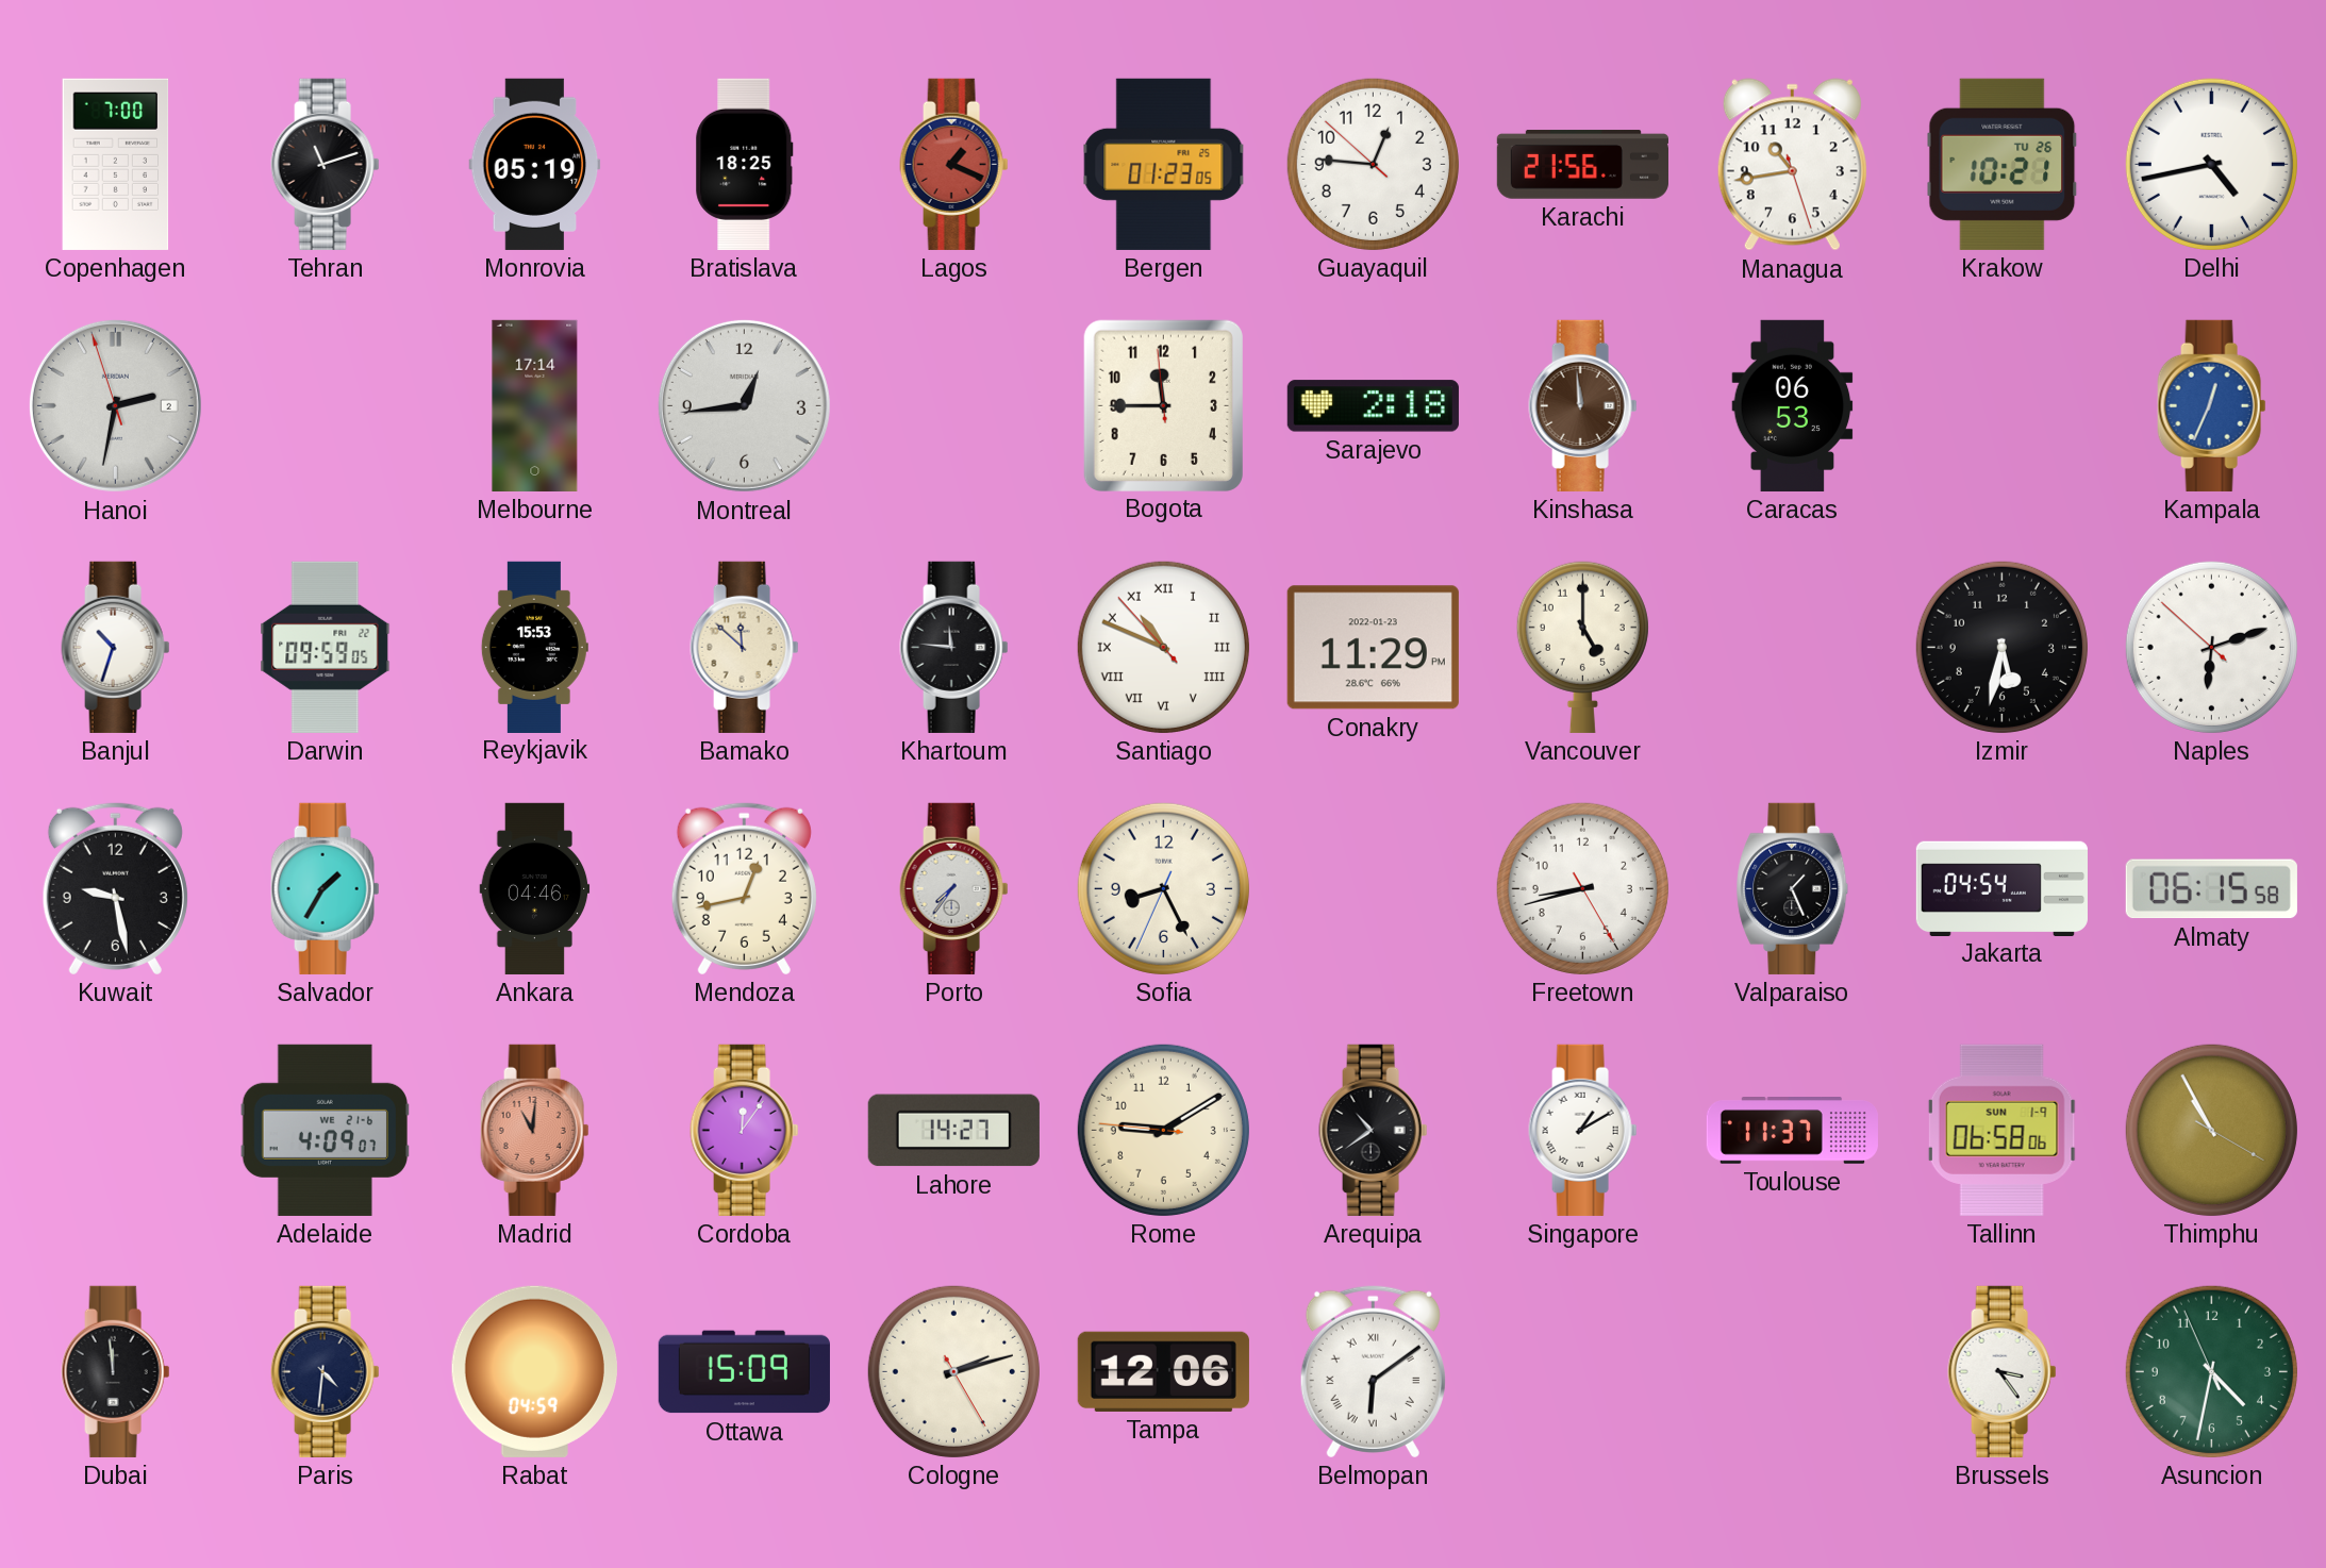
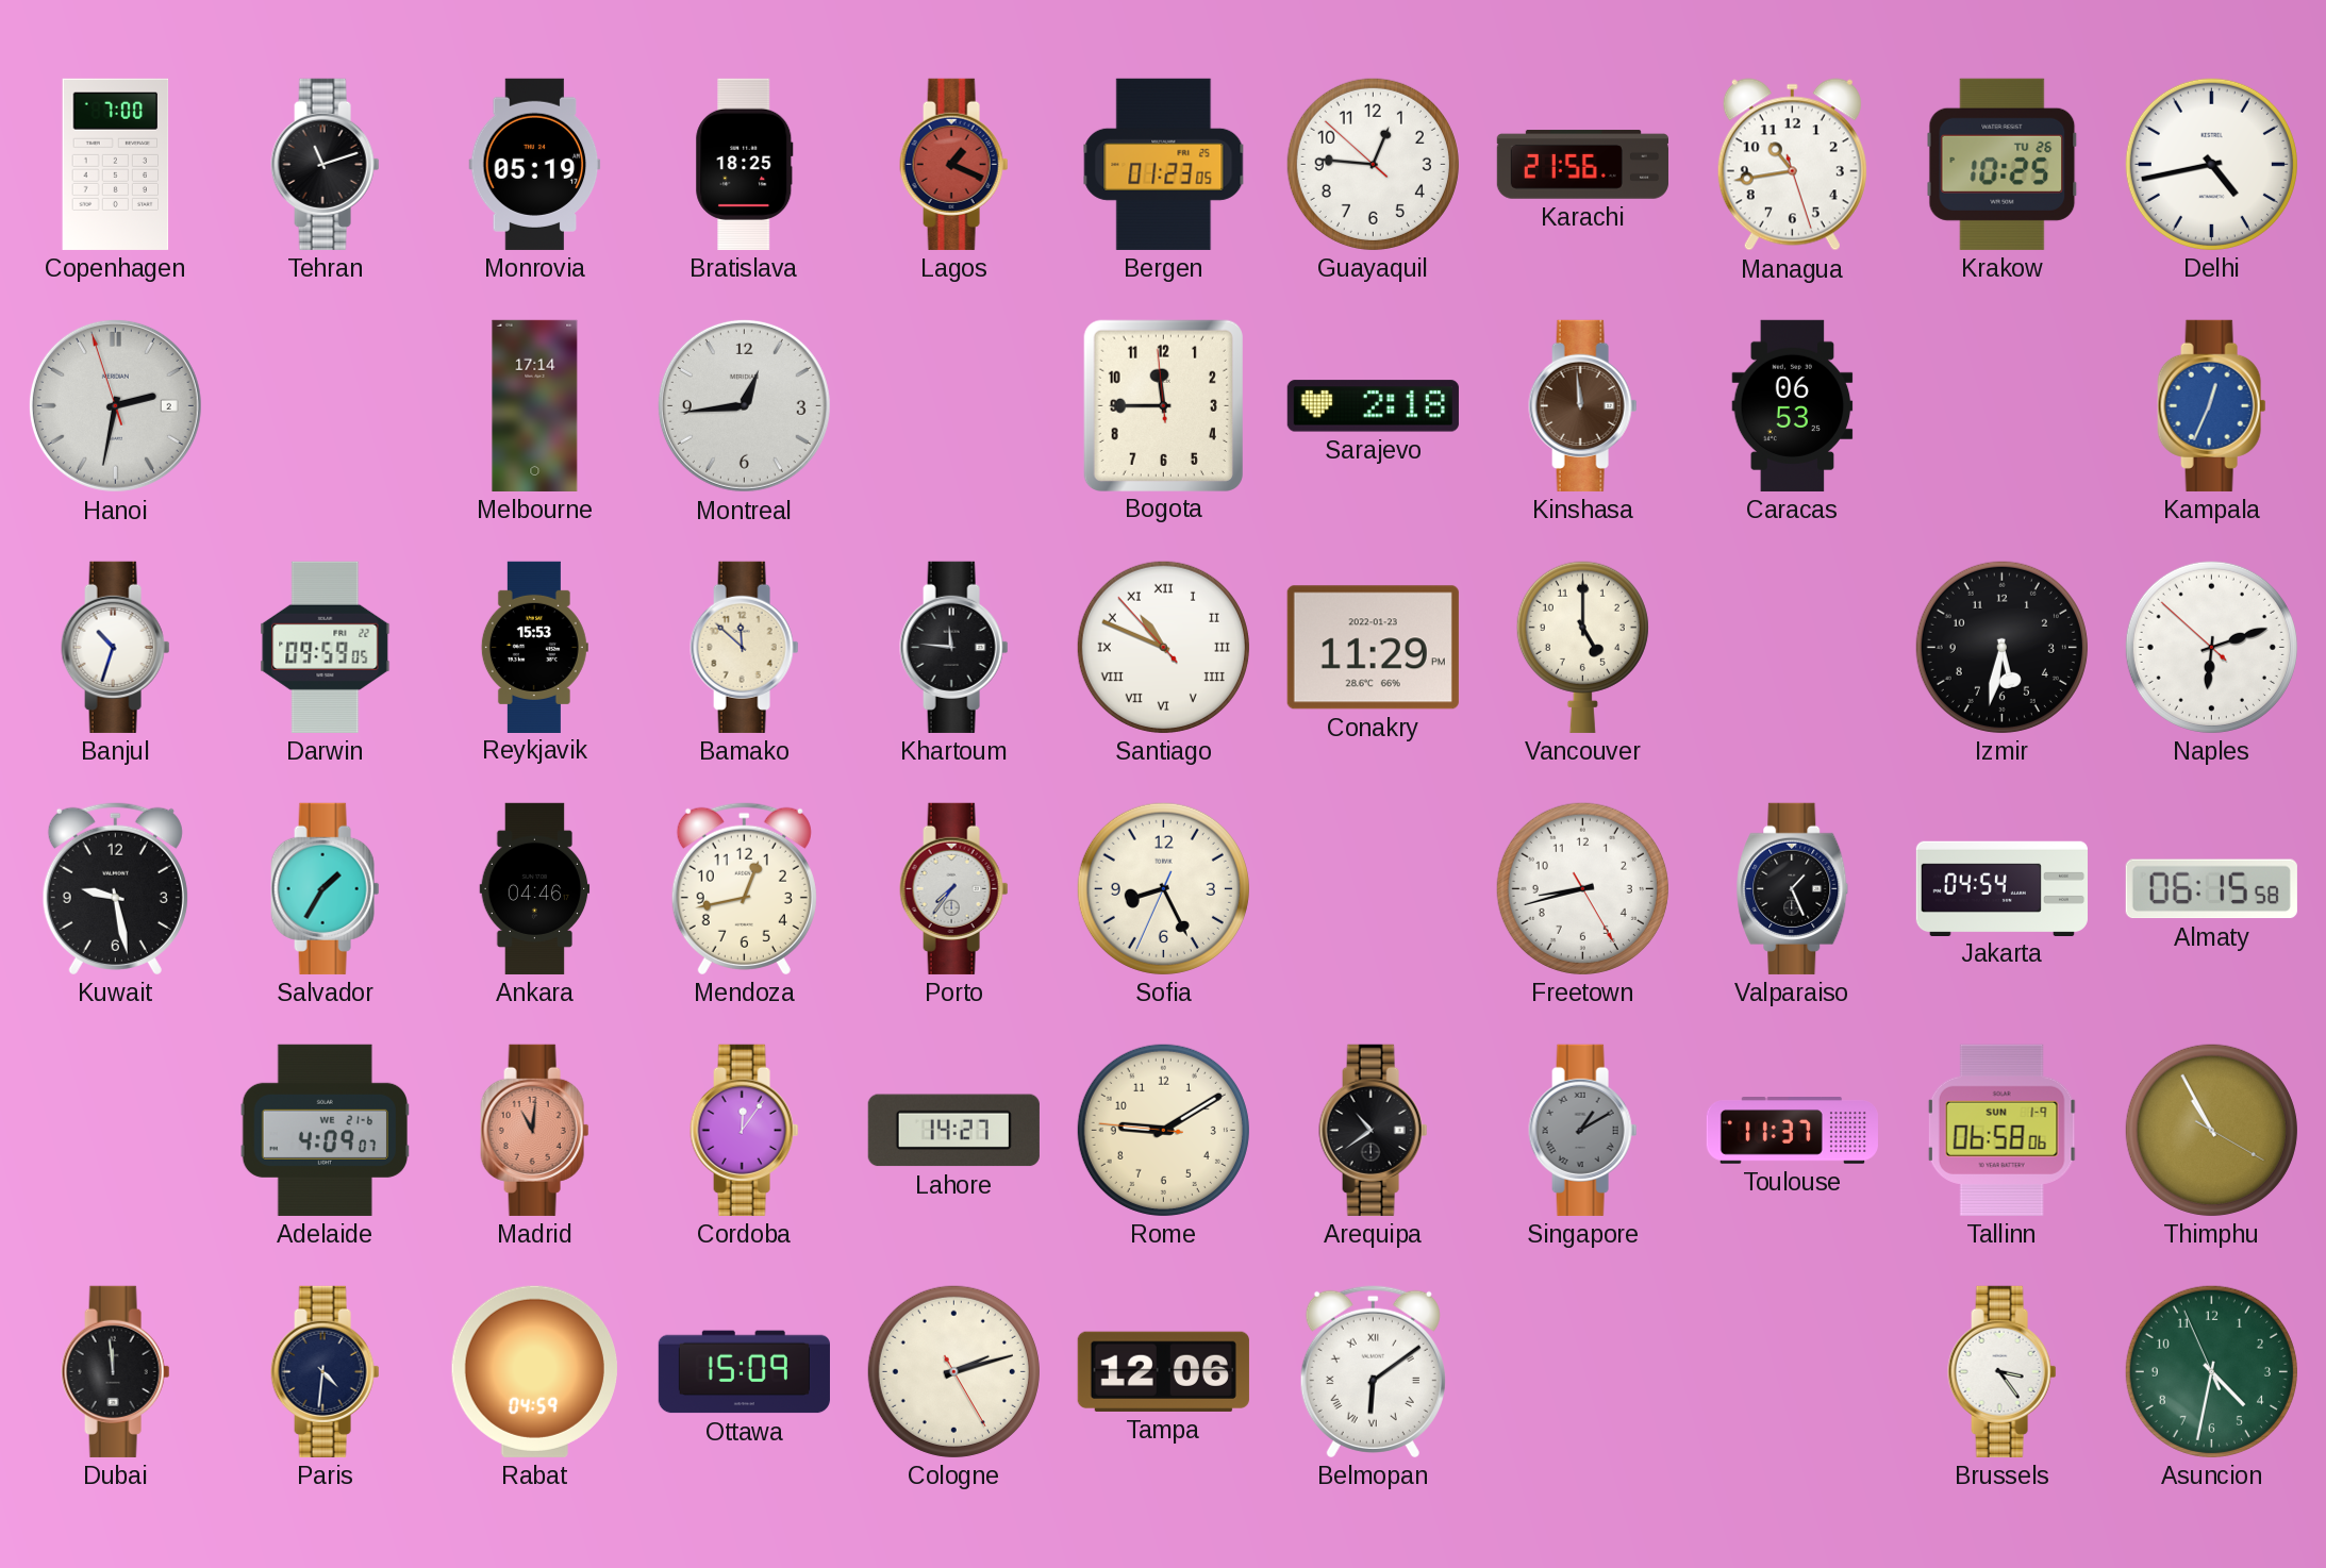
Krakow: 10:21 -> 10:25
Singapore dial: white -> grey
